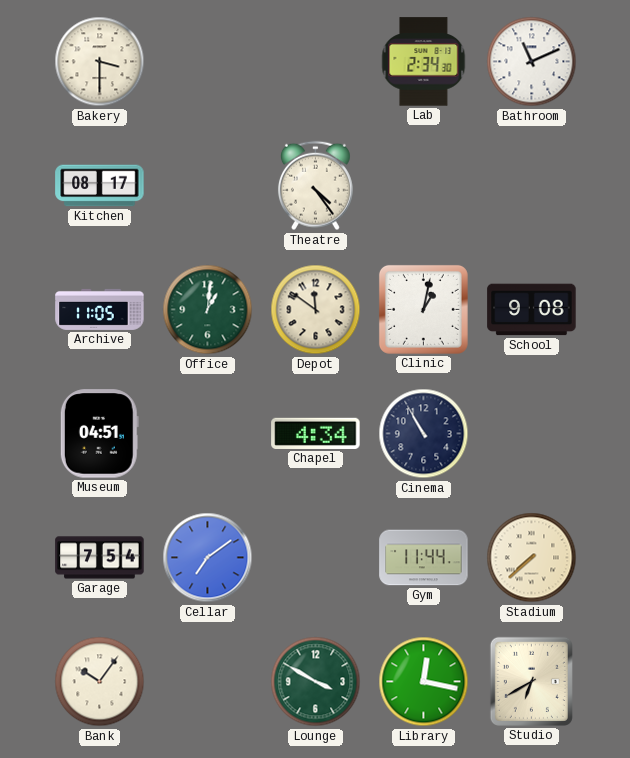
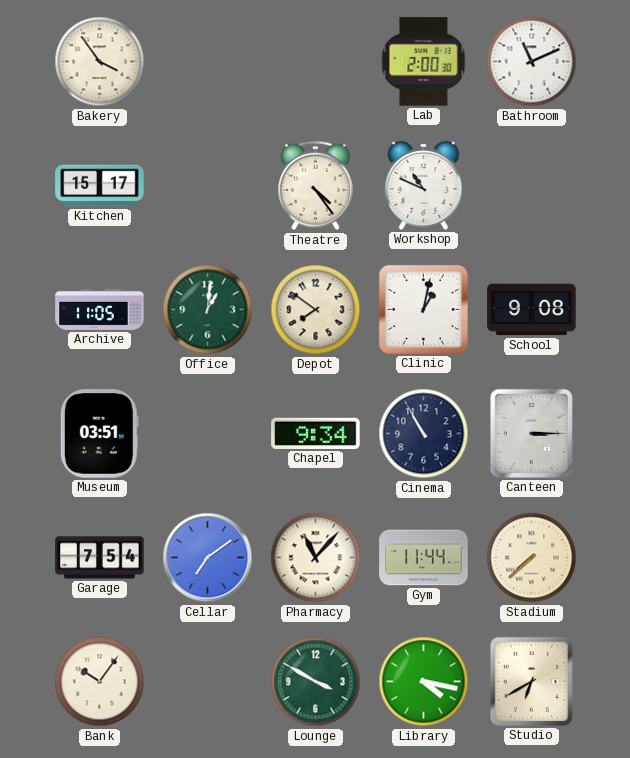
Bakery: 3:30 -> 3:54
Lab: 2:34 -> 2:00
Kitchen: 08:17 -> 15:17
Workshop: none -> 10:49
Depot: 11:51 -> 7:51
Museum: 04:51 -> 03:51
Chapel: 4:34 -> 9:34
Canteen: none -> 3:15
Pharmacy: none -> 11:07
Library: 12:17 -> 4:17
